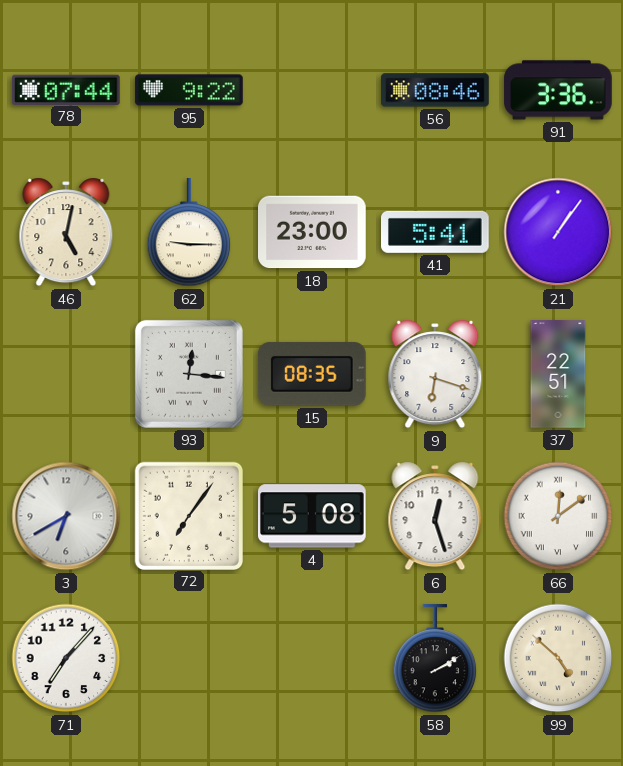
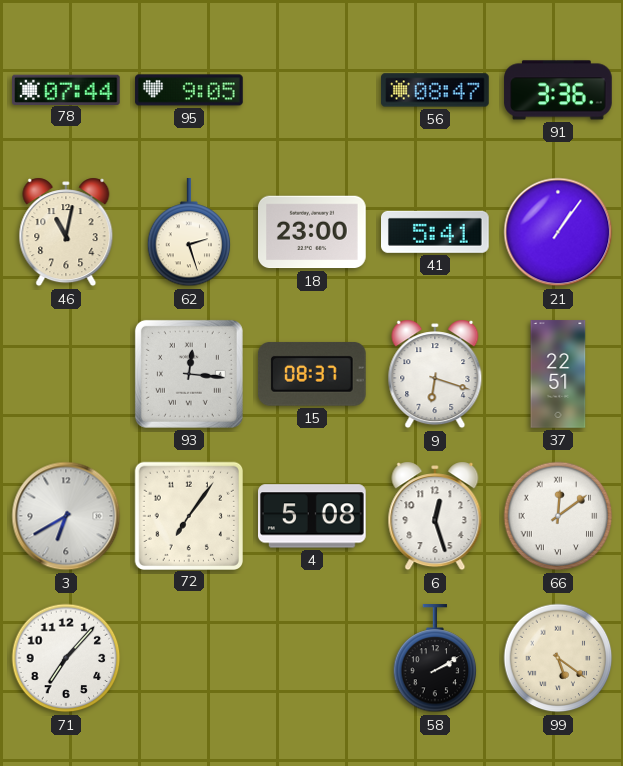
95: 9:22 -> 9:05
56: 08:46 -> 08:47
46: 5:02 -> 11:02
62: 9:15 -> 2:27
15: 08:35 -> 08:37
99: 4:52 -> 5:21
